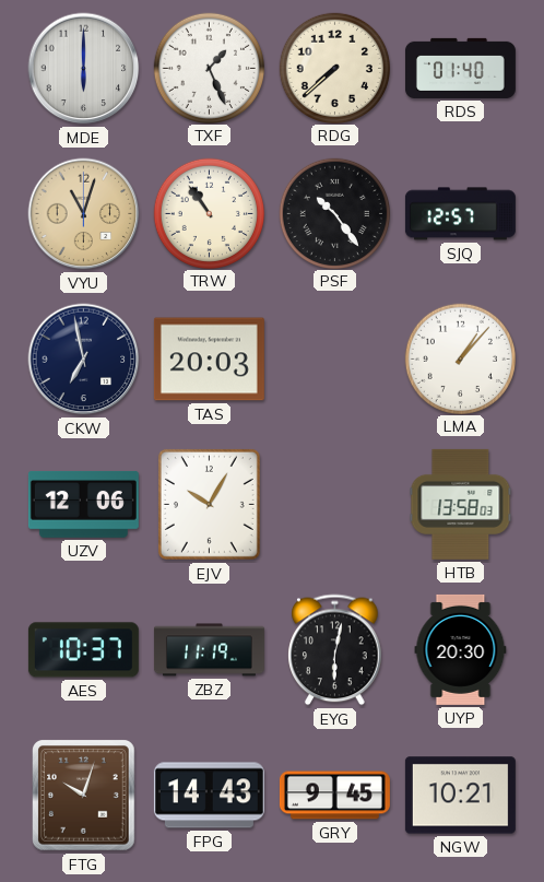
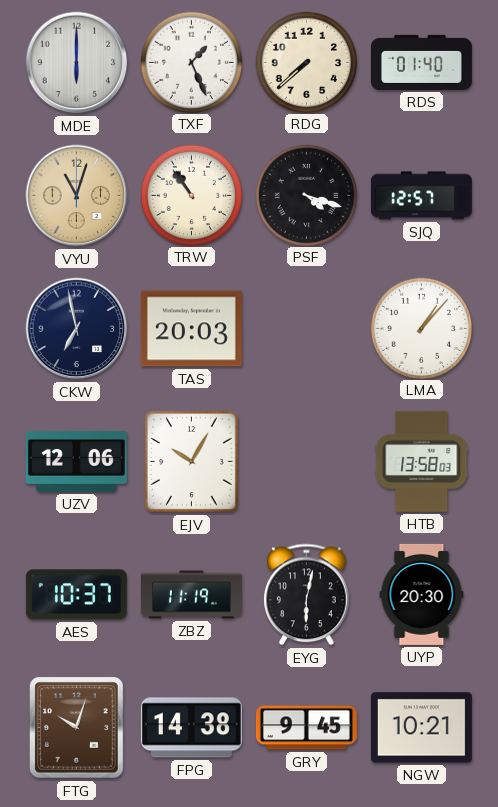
PSF: 10:24 -> 4:18
FPG: 14:43 -> 14:38
